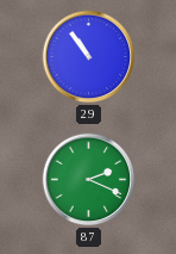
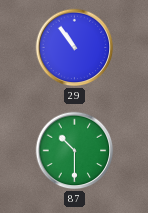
87: 2:19 -> 10:30
